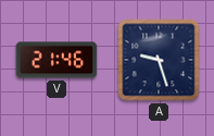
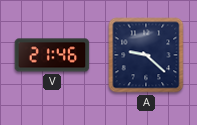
A: 9:27 -> 9:22
